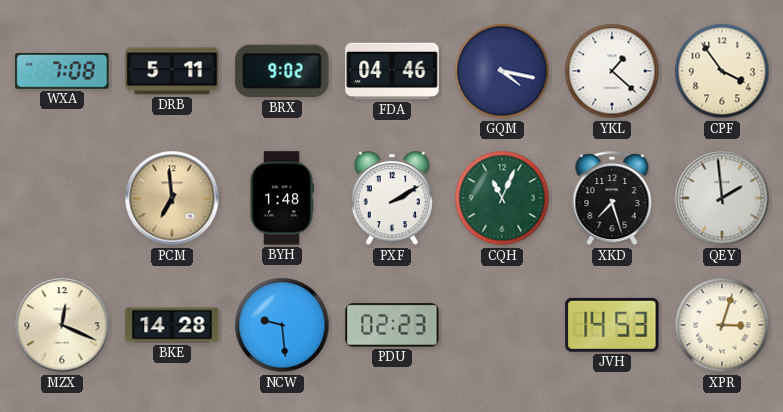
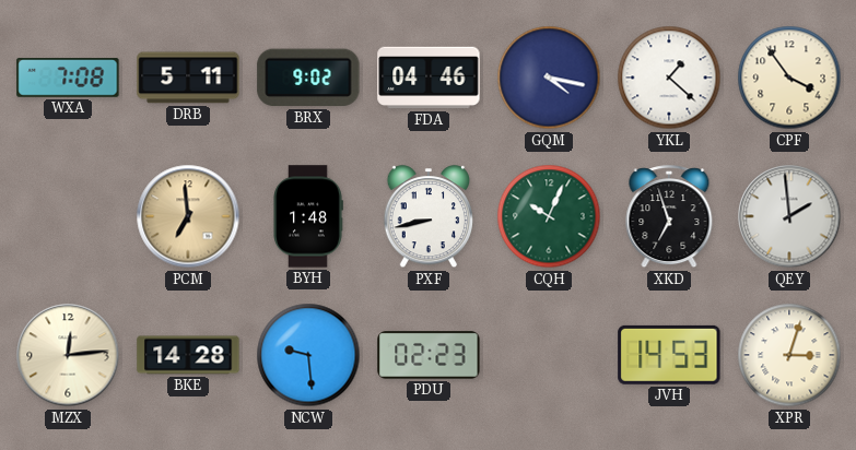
PXF: 2:10 -> 8:43
CQH: 11:04 -> 10:04
XKD: 7:27 -> 6:57
MZX: 12:19 -> 12:14
